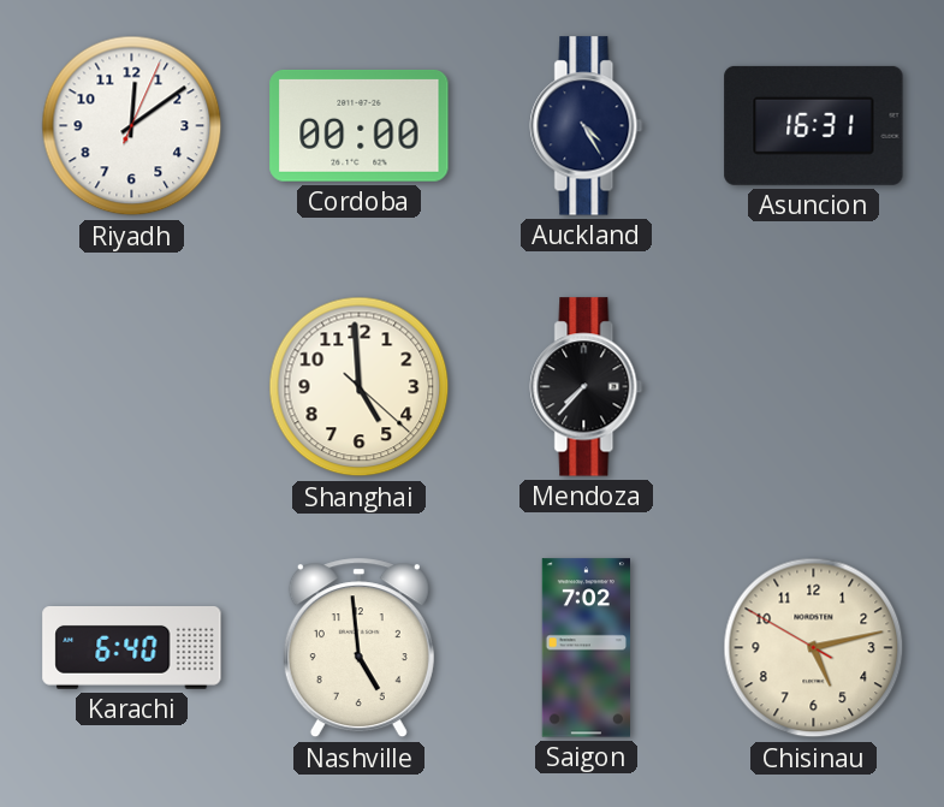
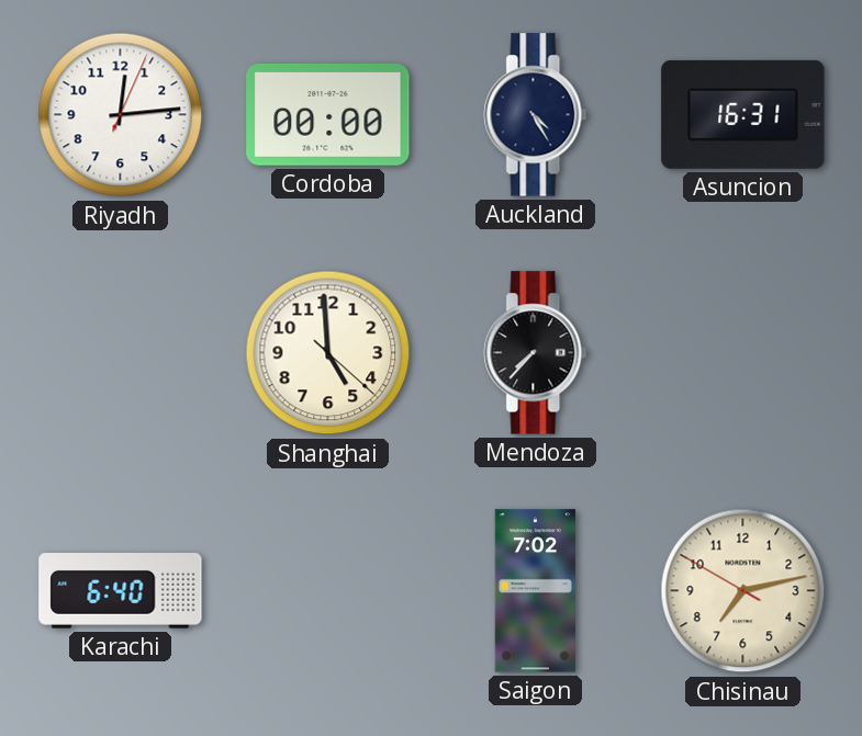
Riyadh: 12:09 -> 12:14
Nashville: 4:59 -> none
Chisinau: 5:12 -> 7:12
